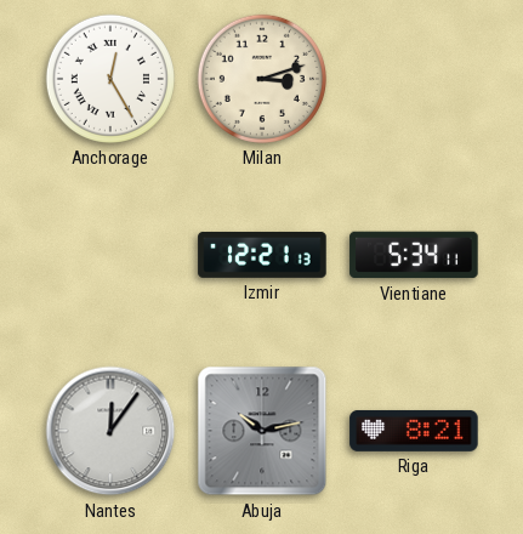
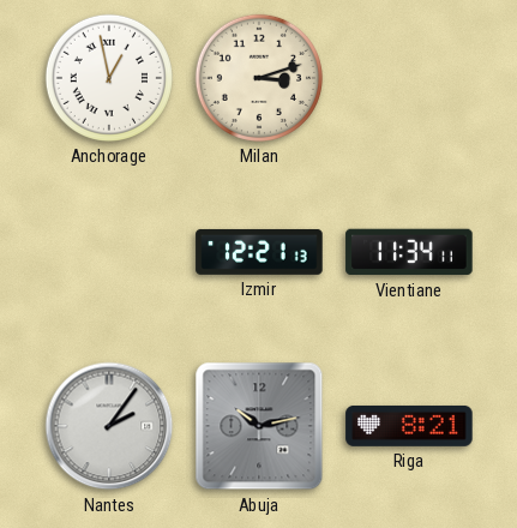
Anchorage: 12:25 -> 12:58
Vientiane: 5:34 -> 11:34
Nantes: 12:06 -> 2:06
